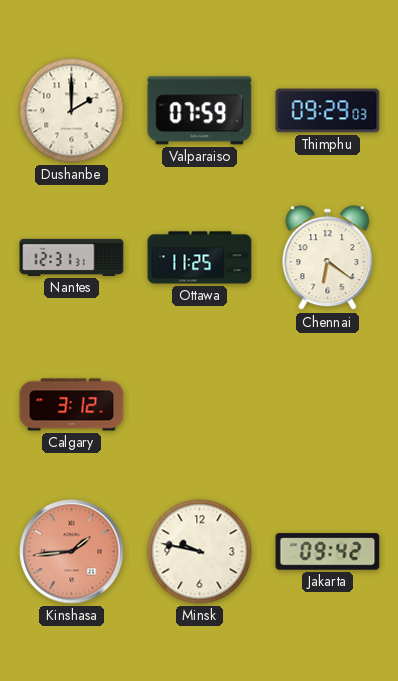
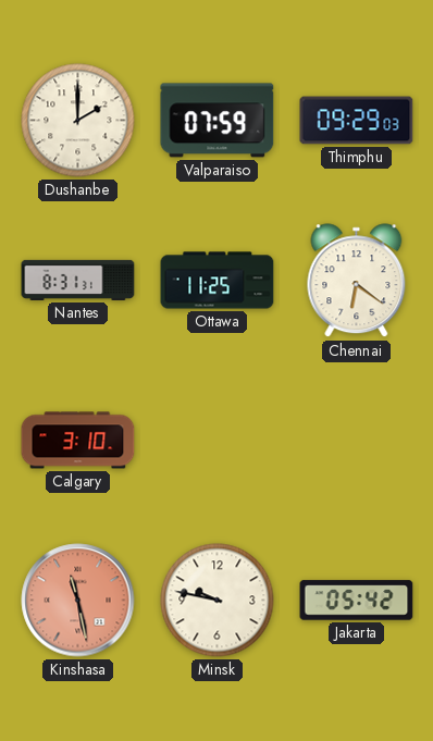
Nantes: 12:31 -> 8:31
Calgary: 3:12 -> 3:10
Kinshasa: 1:44 -> 11:28
Jakarta: 09:42 -> 05:42
